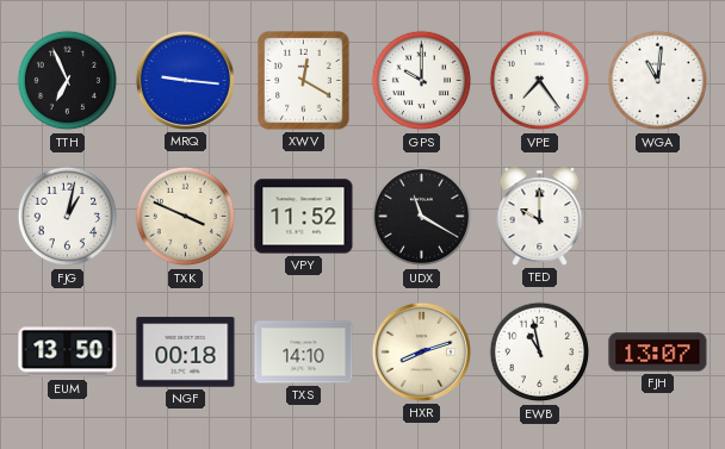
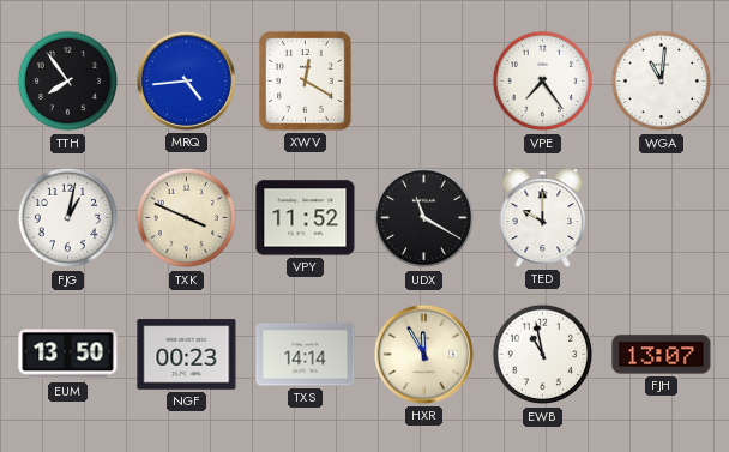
TTH: 6:56 -> 7:54
MRQ: 9:16 -> 4:44
GPS: 10:00 -> none
NGF: 00:18 -> 00:23
TXS: 14:10 -> 14:14
HXR: 8:12 -> 11:55
